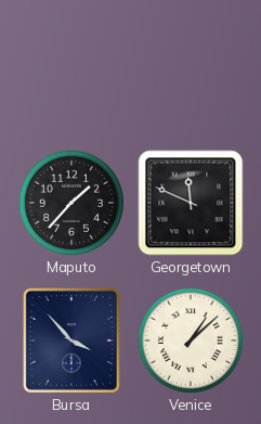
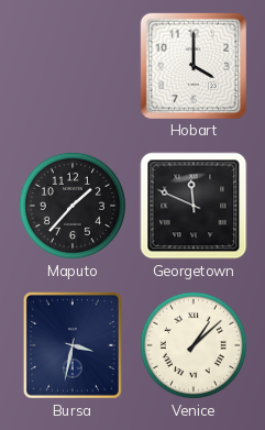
Hobart: none -> 4:00
Bursa: 3:53 -> 3:32
